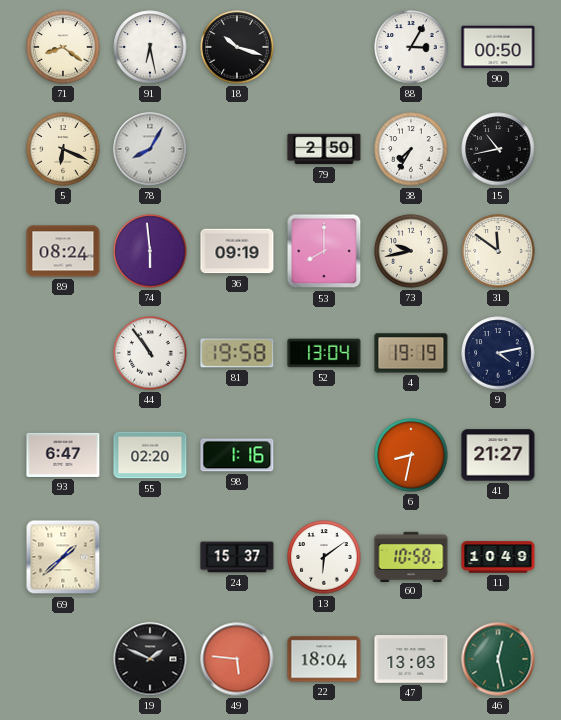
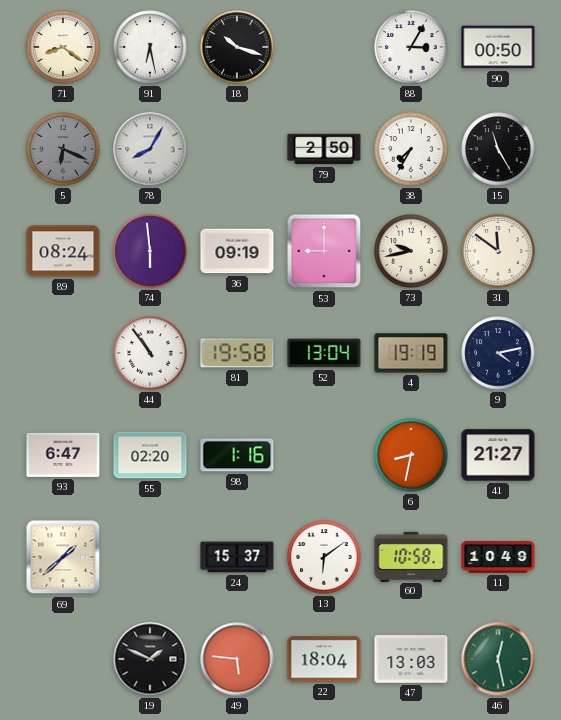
5 dial: cream -> grey
15: 10:43 -> 11:25
53: 8:00 -> 9:00
